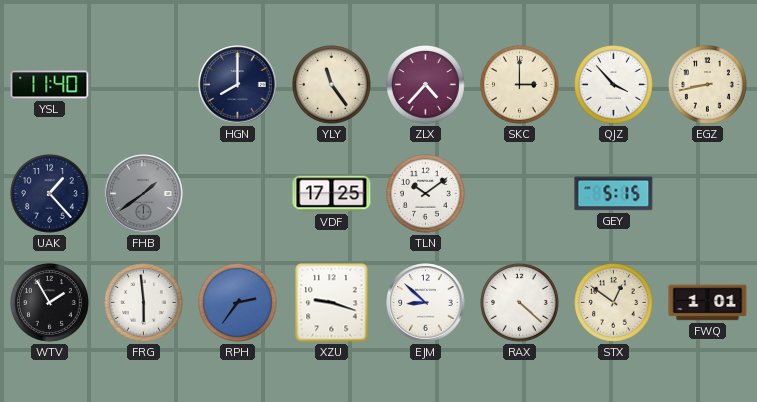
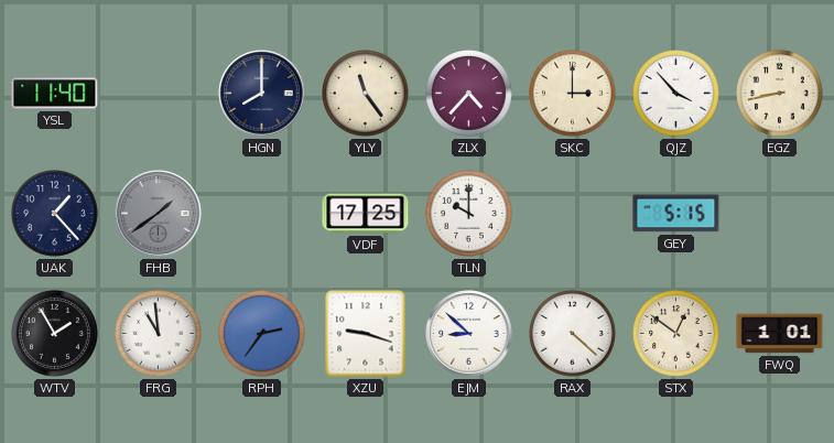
TLN: 10:09 -> 10:00
FRG: 5:59 -> 10:59
